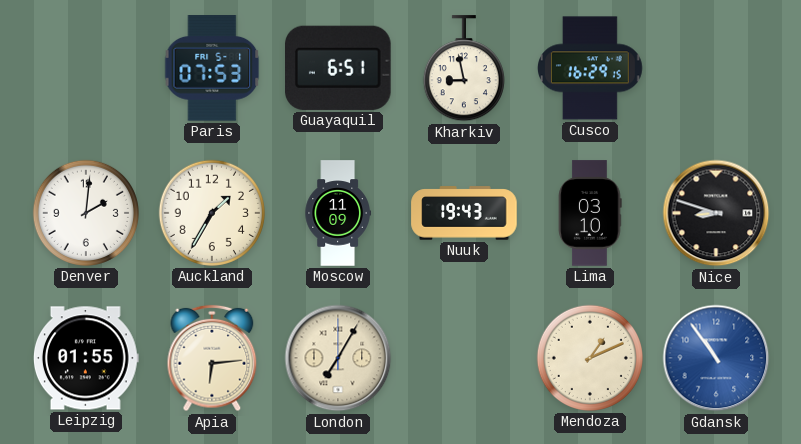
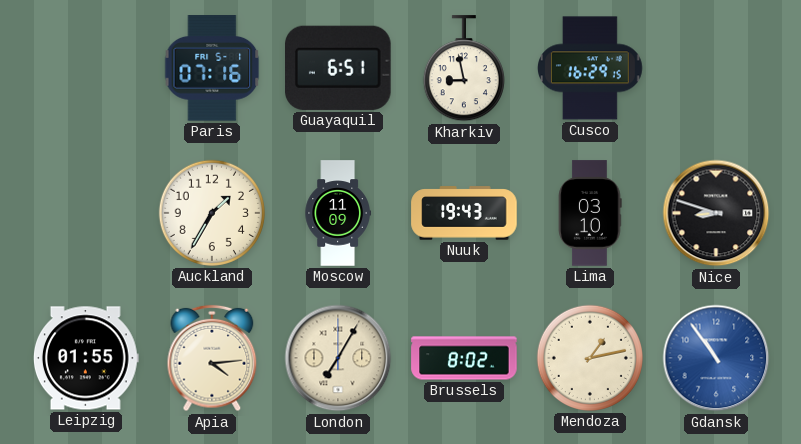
Paris: 07:53 -> 07:16
Denver: 2:01 -> none
Apia: 6:14 -> 4:14
Brussels: none -> 8:02
Mendoza: 1:11 -> 1:13
